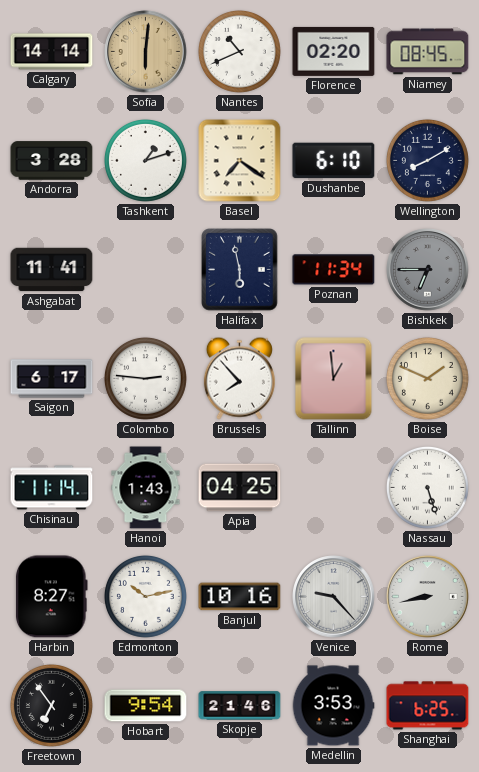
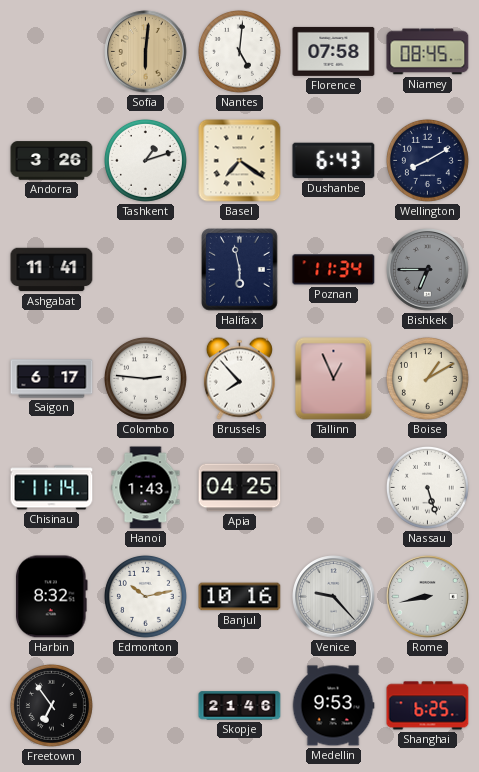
Calgary: 14:14 -> none
Nantes: 10:41 -> 5:01
Florence: 02:20 -> 07:58
Andorra: 3:28 -> 3:26
Dushanbe: 6:10 -> 6:43
Tallinn: 12:59 -> 12:56
Boise: 1:49 -> 1:10
Harbin: 8:27 -> 8:32
Hobart: 9:54 -> none
Medellin: 3:53 -> 9:53
